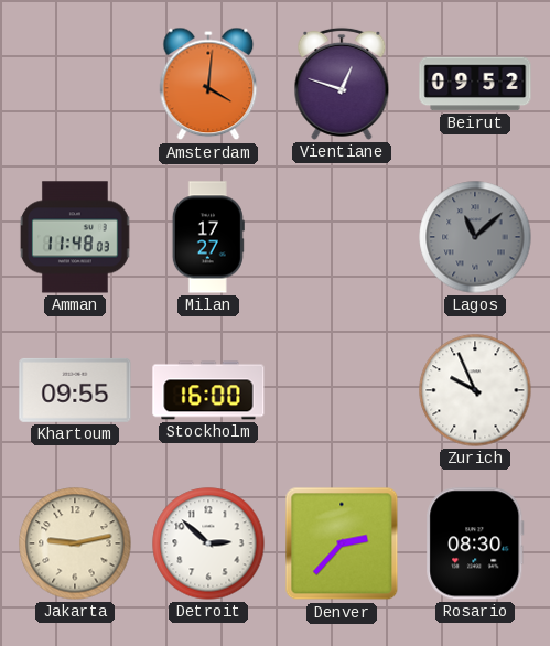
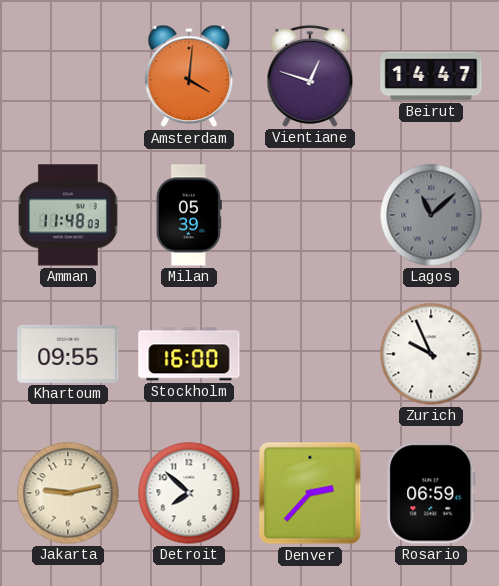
Beirut: 09:52 -> 14:47
Milan: 17:27 -> 05:39
Detroit: 2:52 -> 7:52
Rosario: 08:30 -> 06:59
